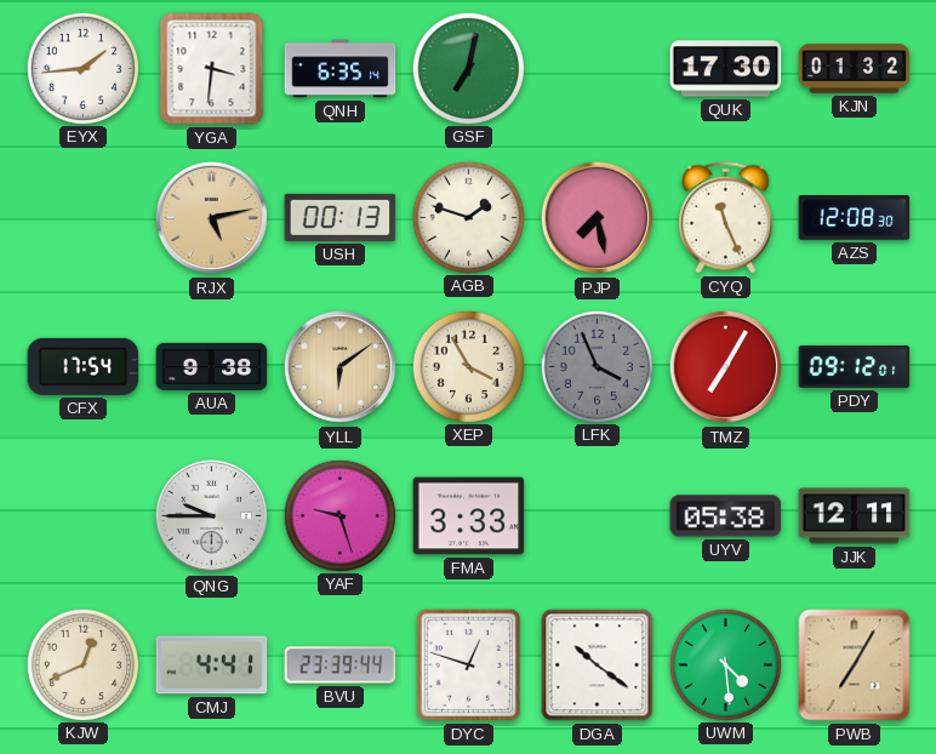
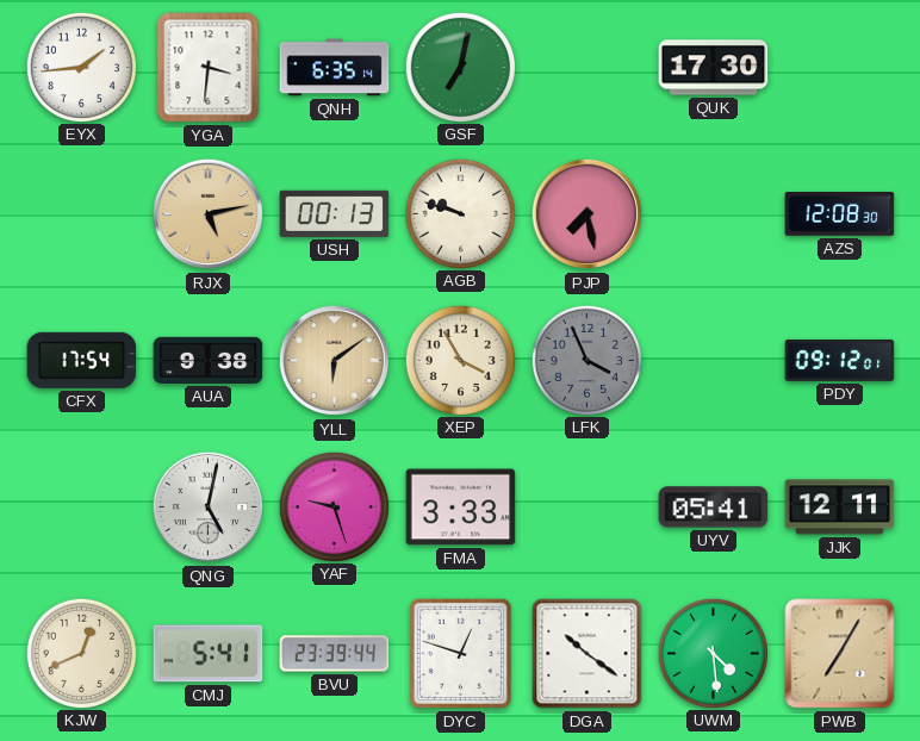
KJN: 01:32 -> none
AGB: 1:48 -> 9:48
CYQ: 11:26 -> none
TMZ: 7:05 -> none
QNG: 9:45 -> 5:02
UYV: 05:38 -> 05:41
CMJ: 4:41 -> 5:41
